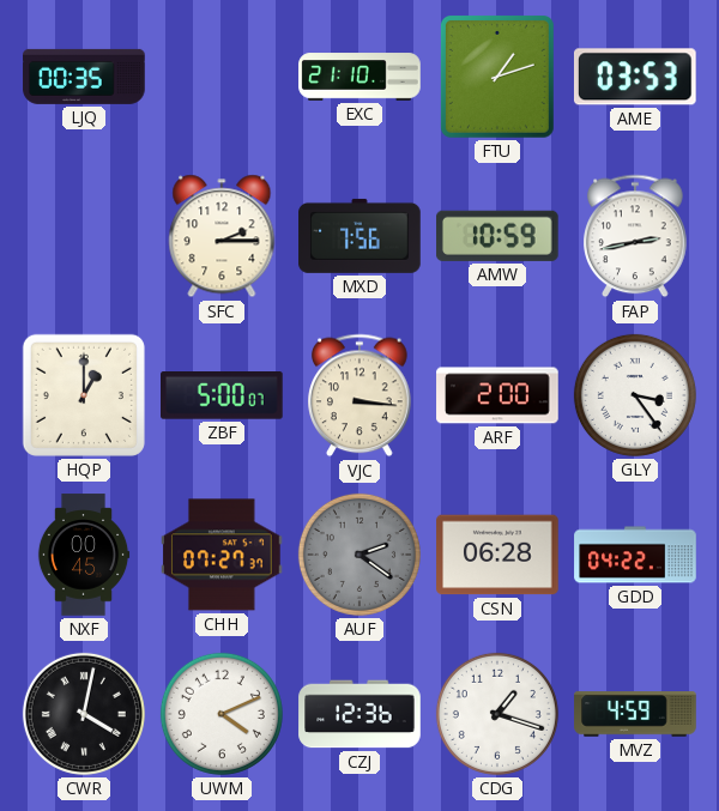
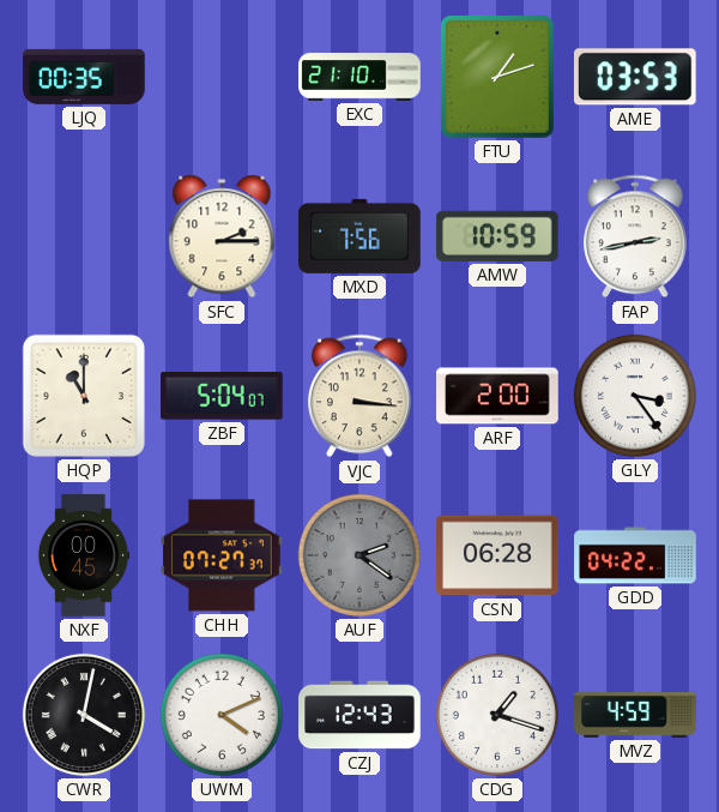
HQP: 1:00 -> 11:00
ZBF: 5:00 -> 5:04
CZJ: 12:36 -> 12:43
